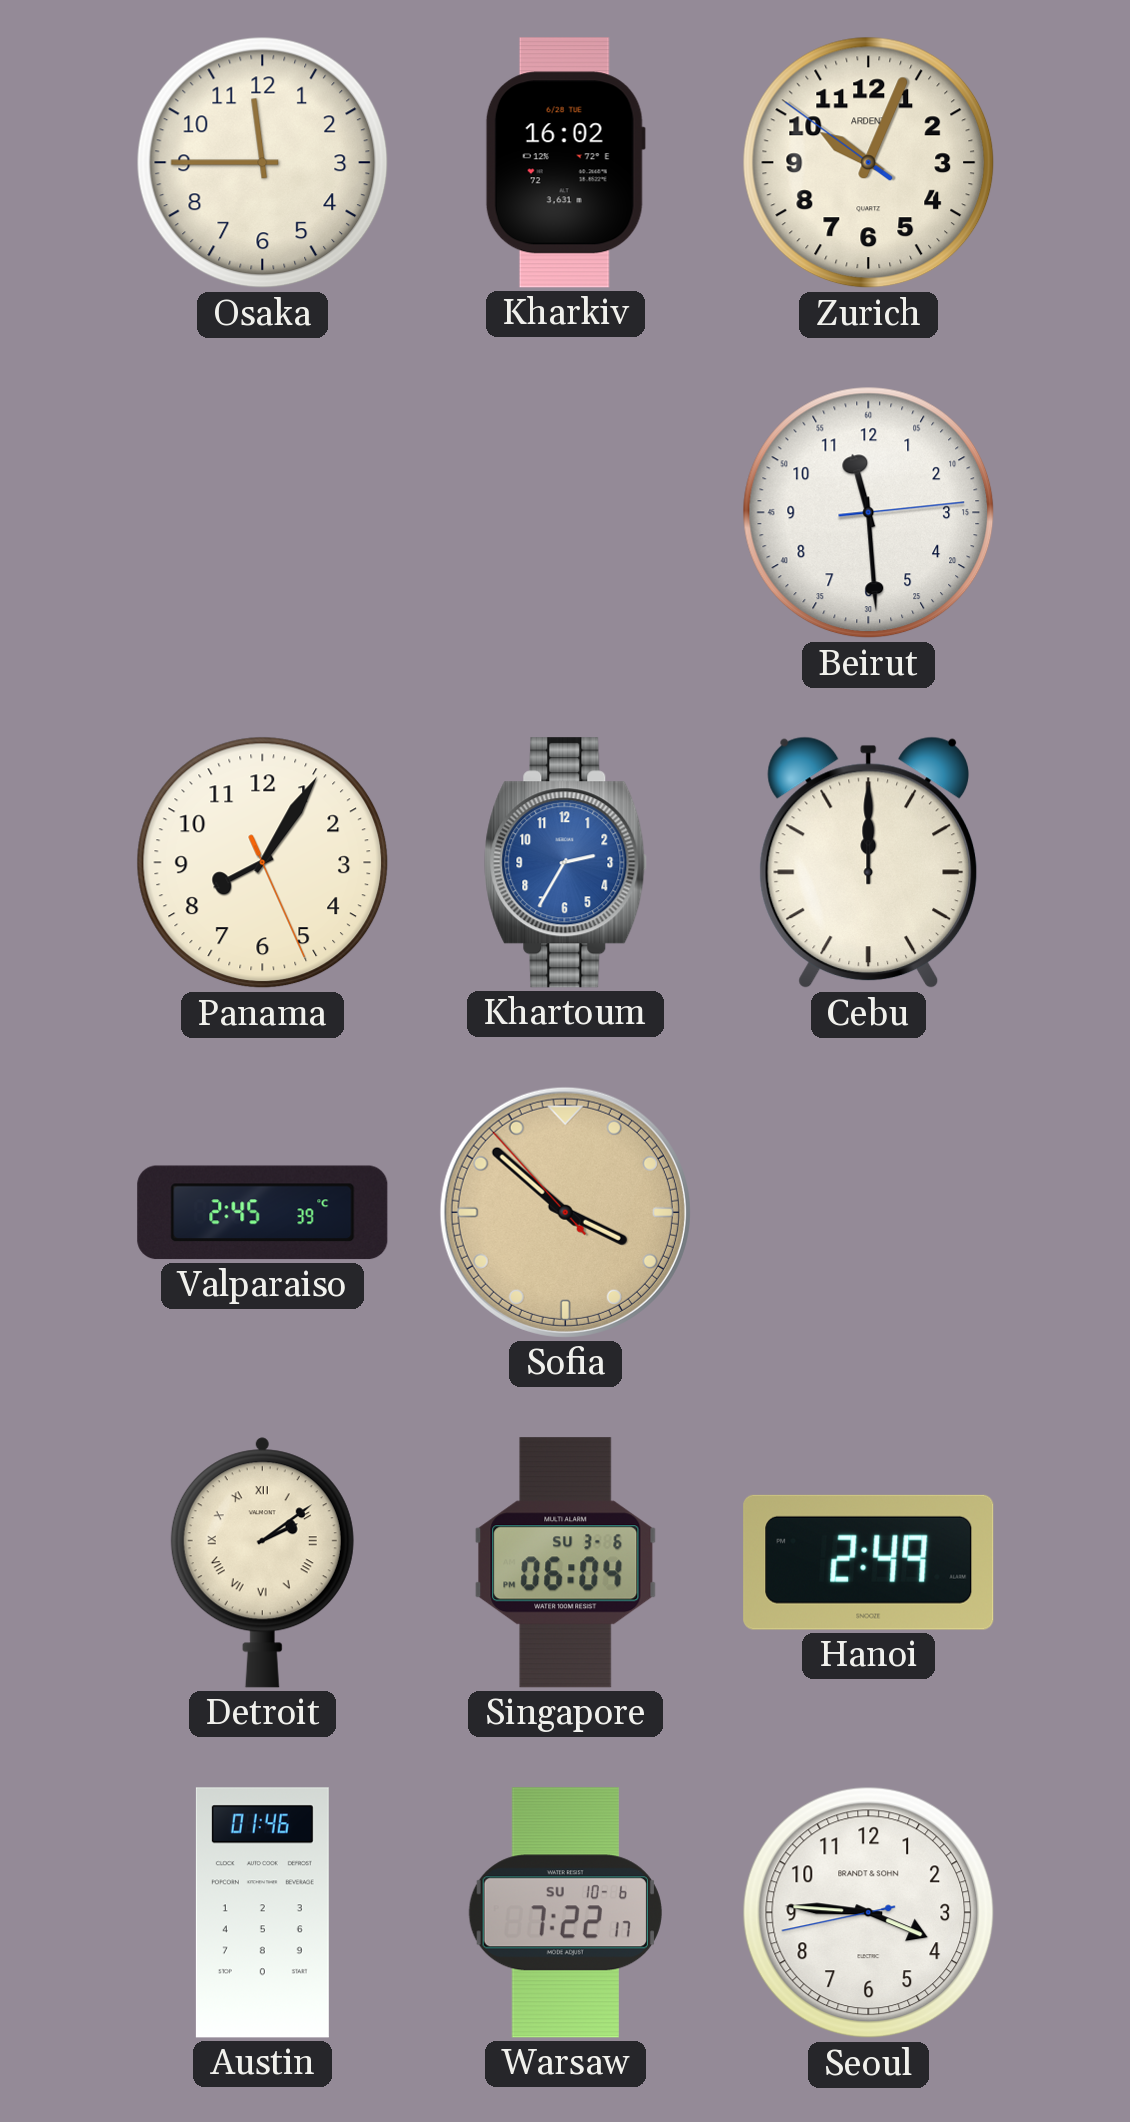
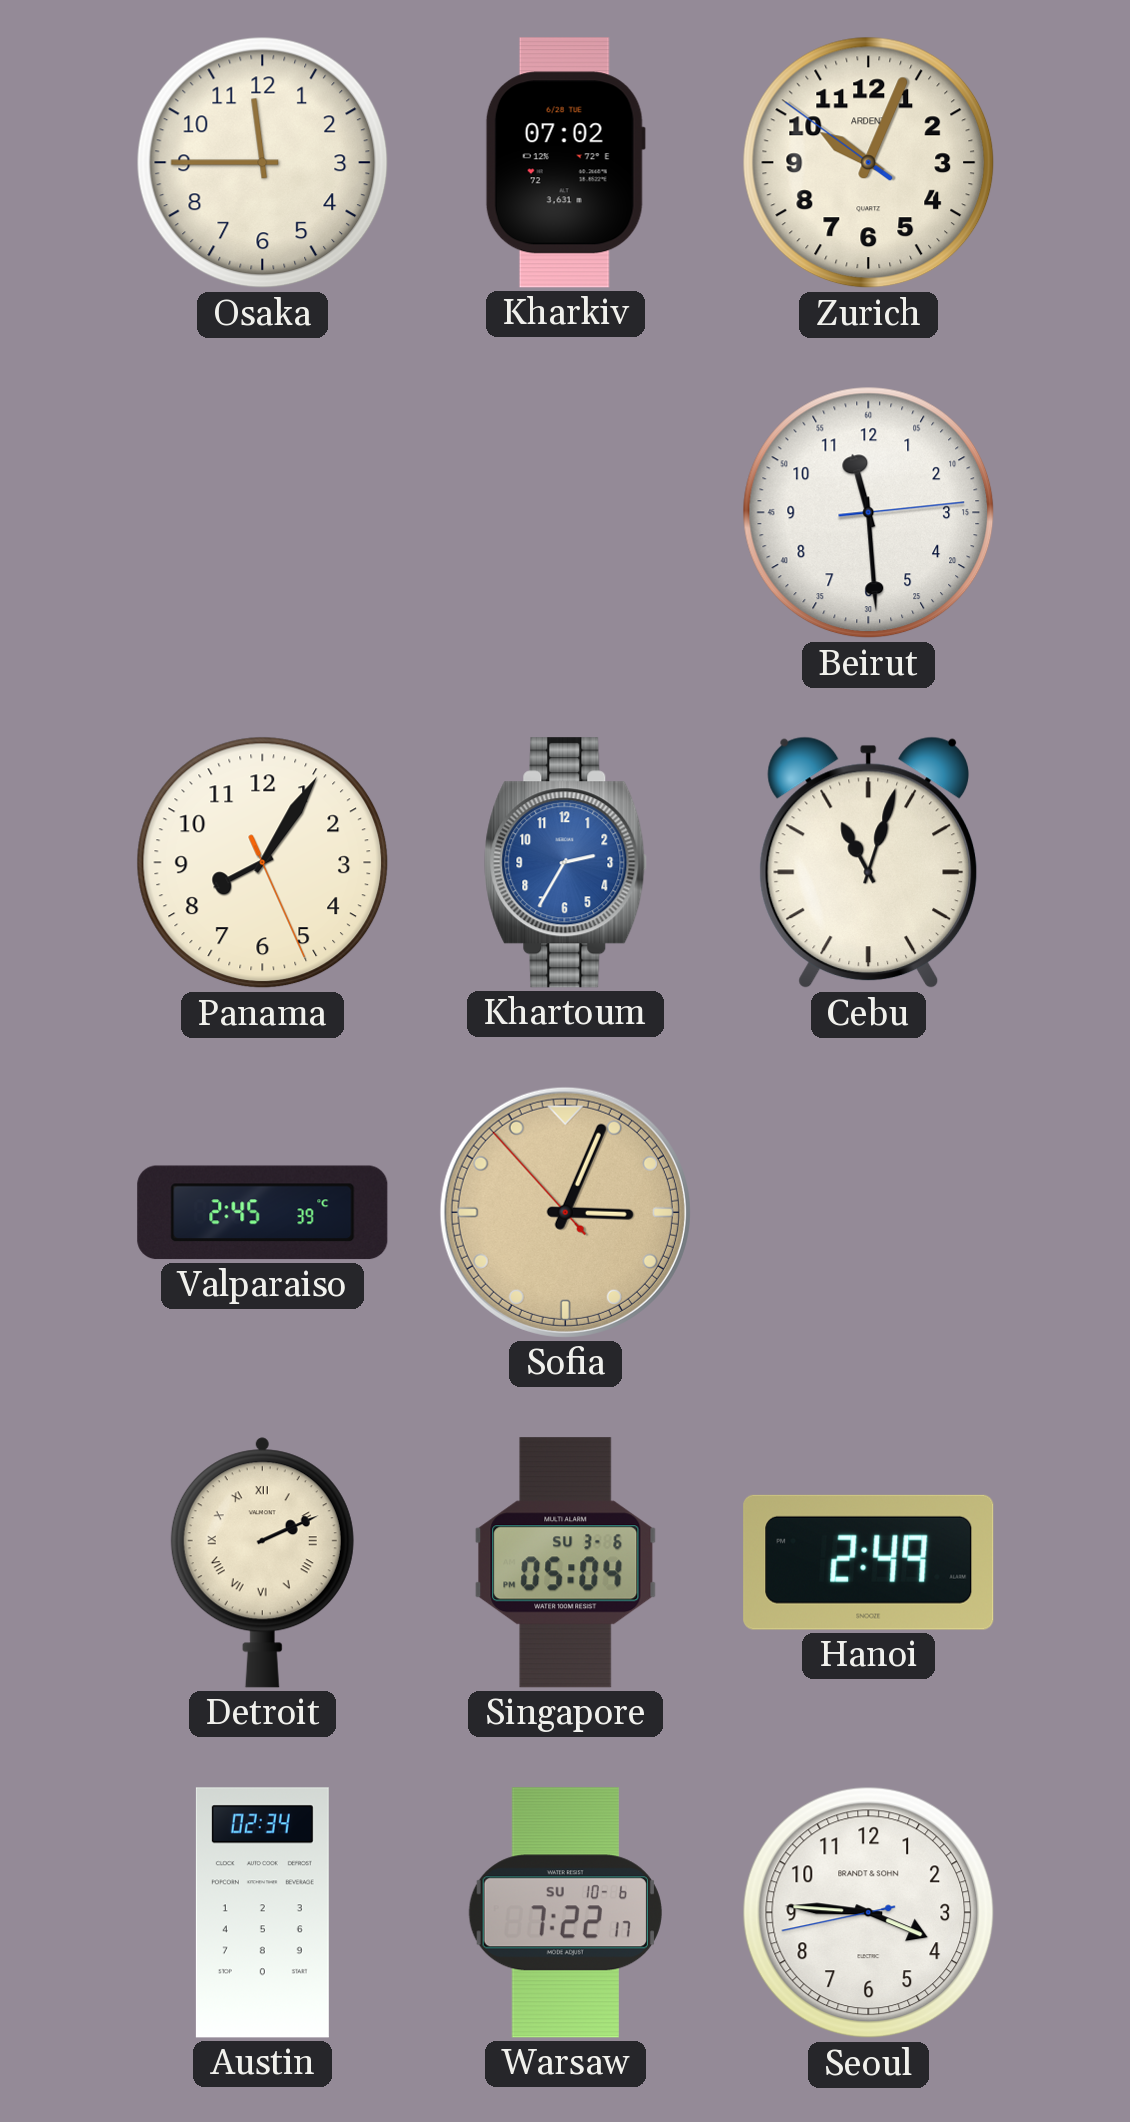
Kharkiv: 16:02 -> 07:02
Cebu: 12:00 -> 11:03
Sofia: 3:51 -> 3:03
Detroit: 2:09 -> 2:11
Singapore: 06:04 -> 05:04
Austin: 01:46 -> 02:34
